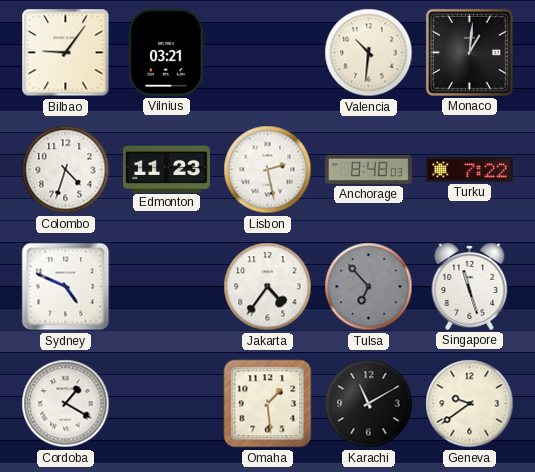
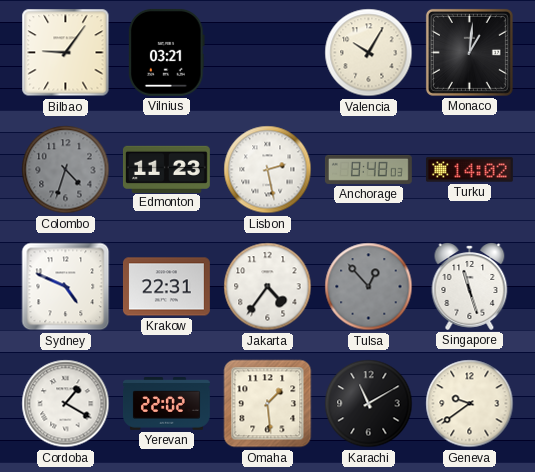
Valencia: 10:31 -> 10:05
Colombo dial: white -> grey
Turku: 7:22 -> 14:02
Krakow: none -> 22:31
Tulsa: 6:53 -> 12:53
Yerevan: none -> 22:02
